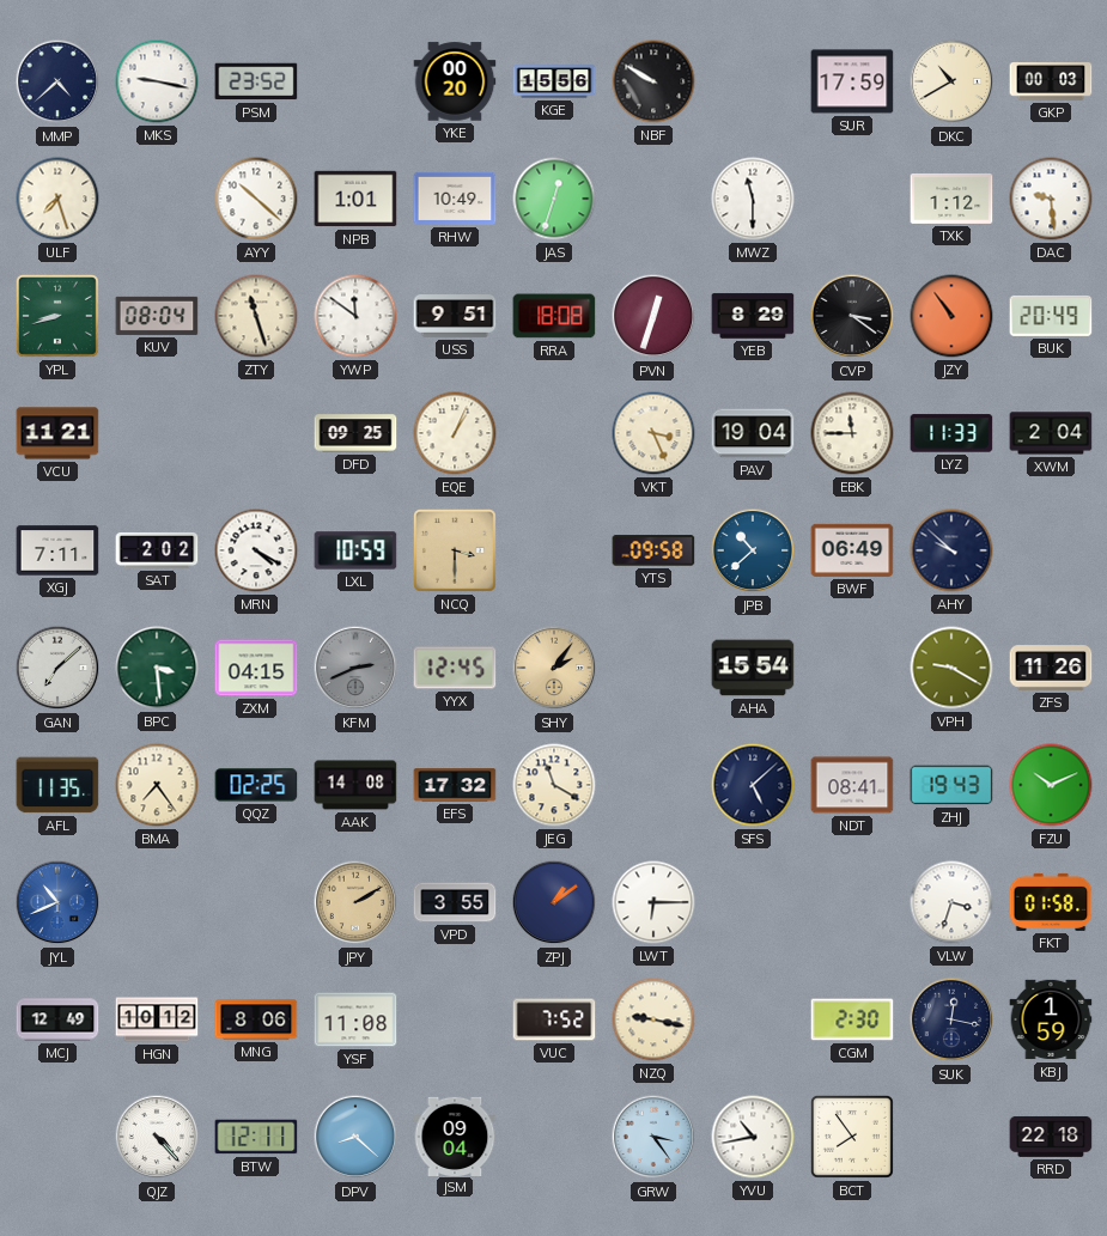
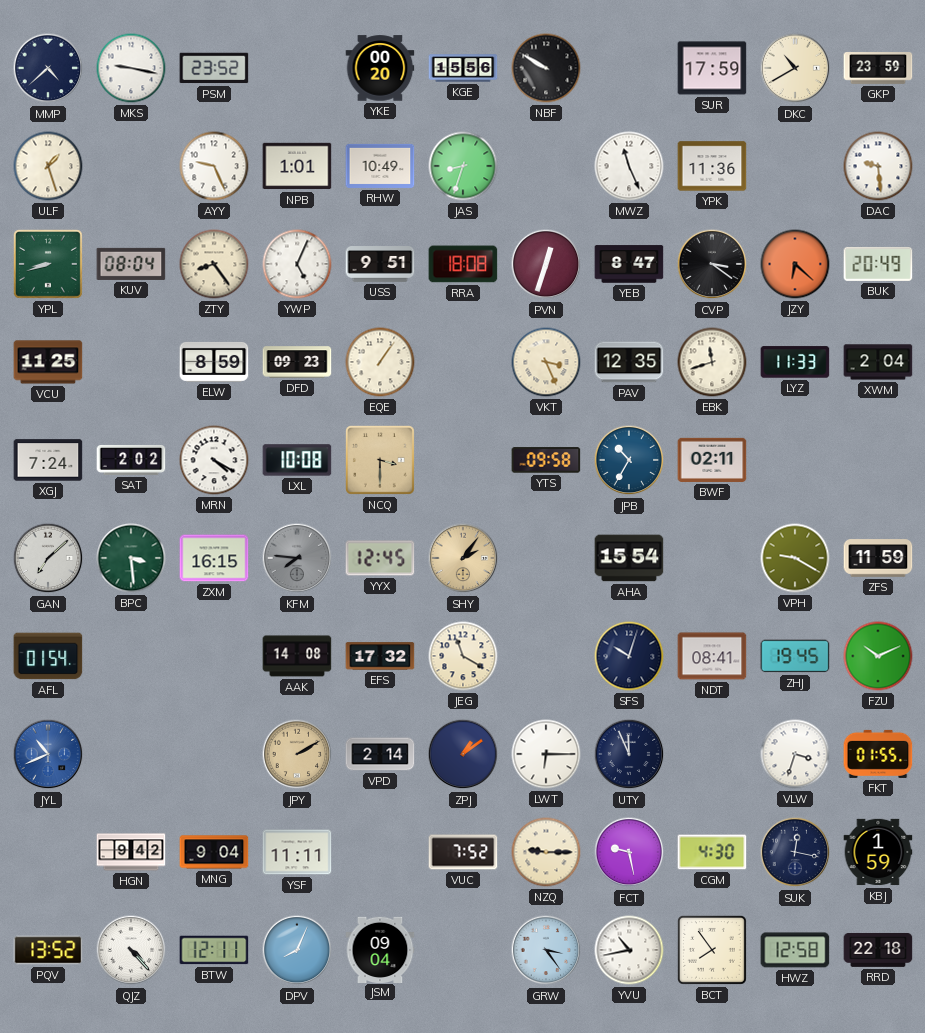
GKP: 00:03 -> 23:59
ULF: 7:27 -> 1:27
AYY: 10:22 -> 9:26
JAS: 12:33 -> 8:33
MWZ: 11:30 -> 11:26
YPK: none -> 11:36
TXK: 1:12 -> none
ZTY: 11:27 -> 8:24
YWP: 11:51 -> 5:04
YEB: 8:29 -> 8:47
JZY: 10:54 -> 6:22
VCU: 11:21 -> 11:25
ELW: none -> 8:59
DFD: 09:25 -> 09:23
EQE: 1:04 -> 1:06
PAV: 19:04 -> 12:35
EBK: 11:45 -> 11:42
XGJ: 7:11 -> 7:24
LXL: 10:59 -> 10:08
JPB: 10:38 -> 10:35
BWF: 06:49 -> 02:11
AHY: 9:52 -> none
ZXM: 04:15 -> 16:15
KFM: 2:41 -> 7:46
ZFS: 11:26 -> 11:59
AFL: 11:35 -> 01:54
BMA: 7:24 -> none
QQZ: 02:25 -> none
SFS: 5:08 -> 10:03
ZHJ: 19:43 -> 19:45
VPD: 3:55 -> 2:14
UTY: none -> 11:56
FKT: 01:58 -> 01:55
MCJ: 12:49 -> none
HGN: 10:12 -> 9:42
MNG: 8:06 -> 9:04
YSF: 11:08 -> 11:11
NZQ: 9:17 -> 9:15
FCT: none -> 9:28
CGM: 2:30 -> 4:30
PQV: none -> 13:52
DPV: 8:22 -> 8:04
HWZ: none -> 12:58
